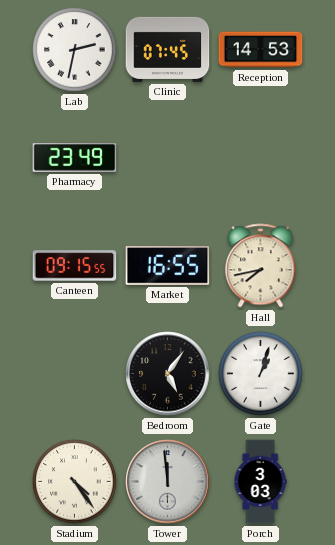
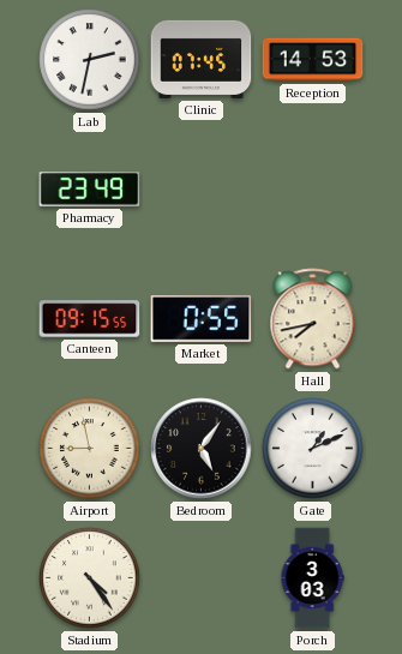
Market: 16:55 -> 0:55
Airport: none -> 8:58
Gate: 1:03 -> 1:11
Tower: 11:59 -> none
